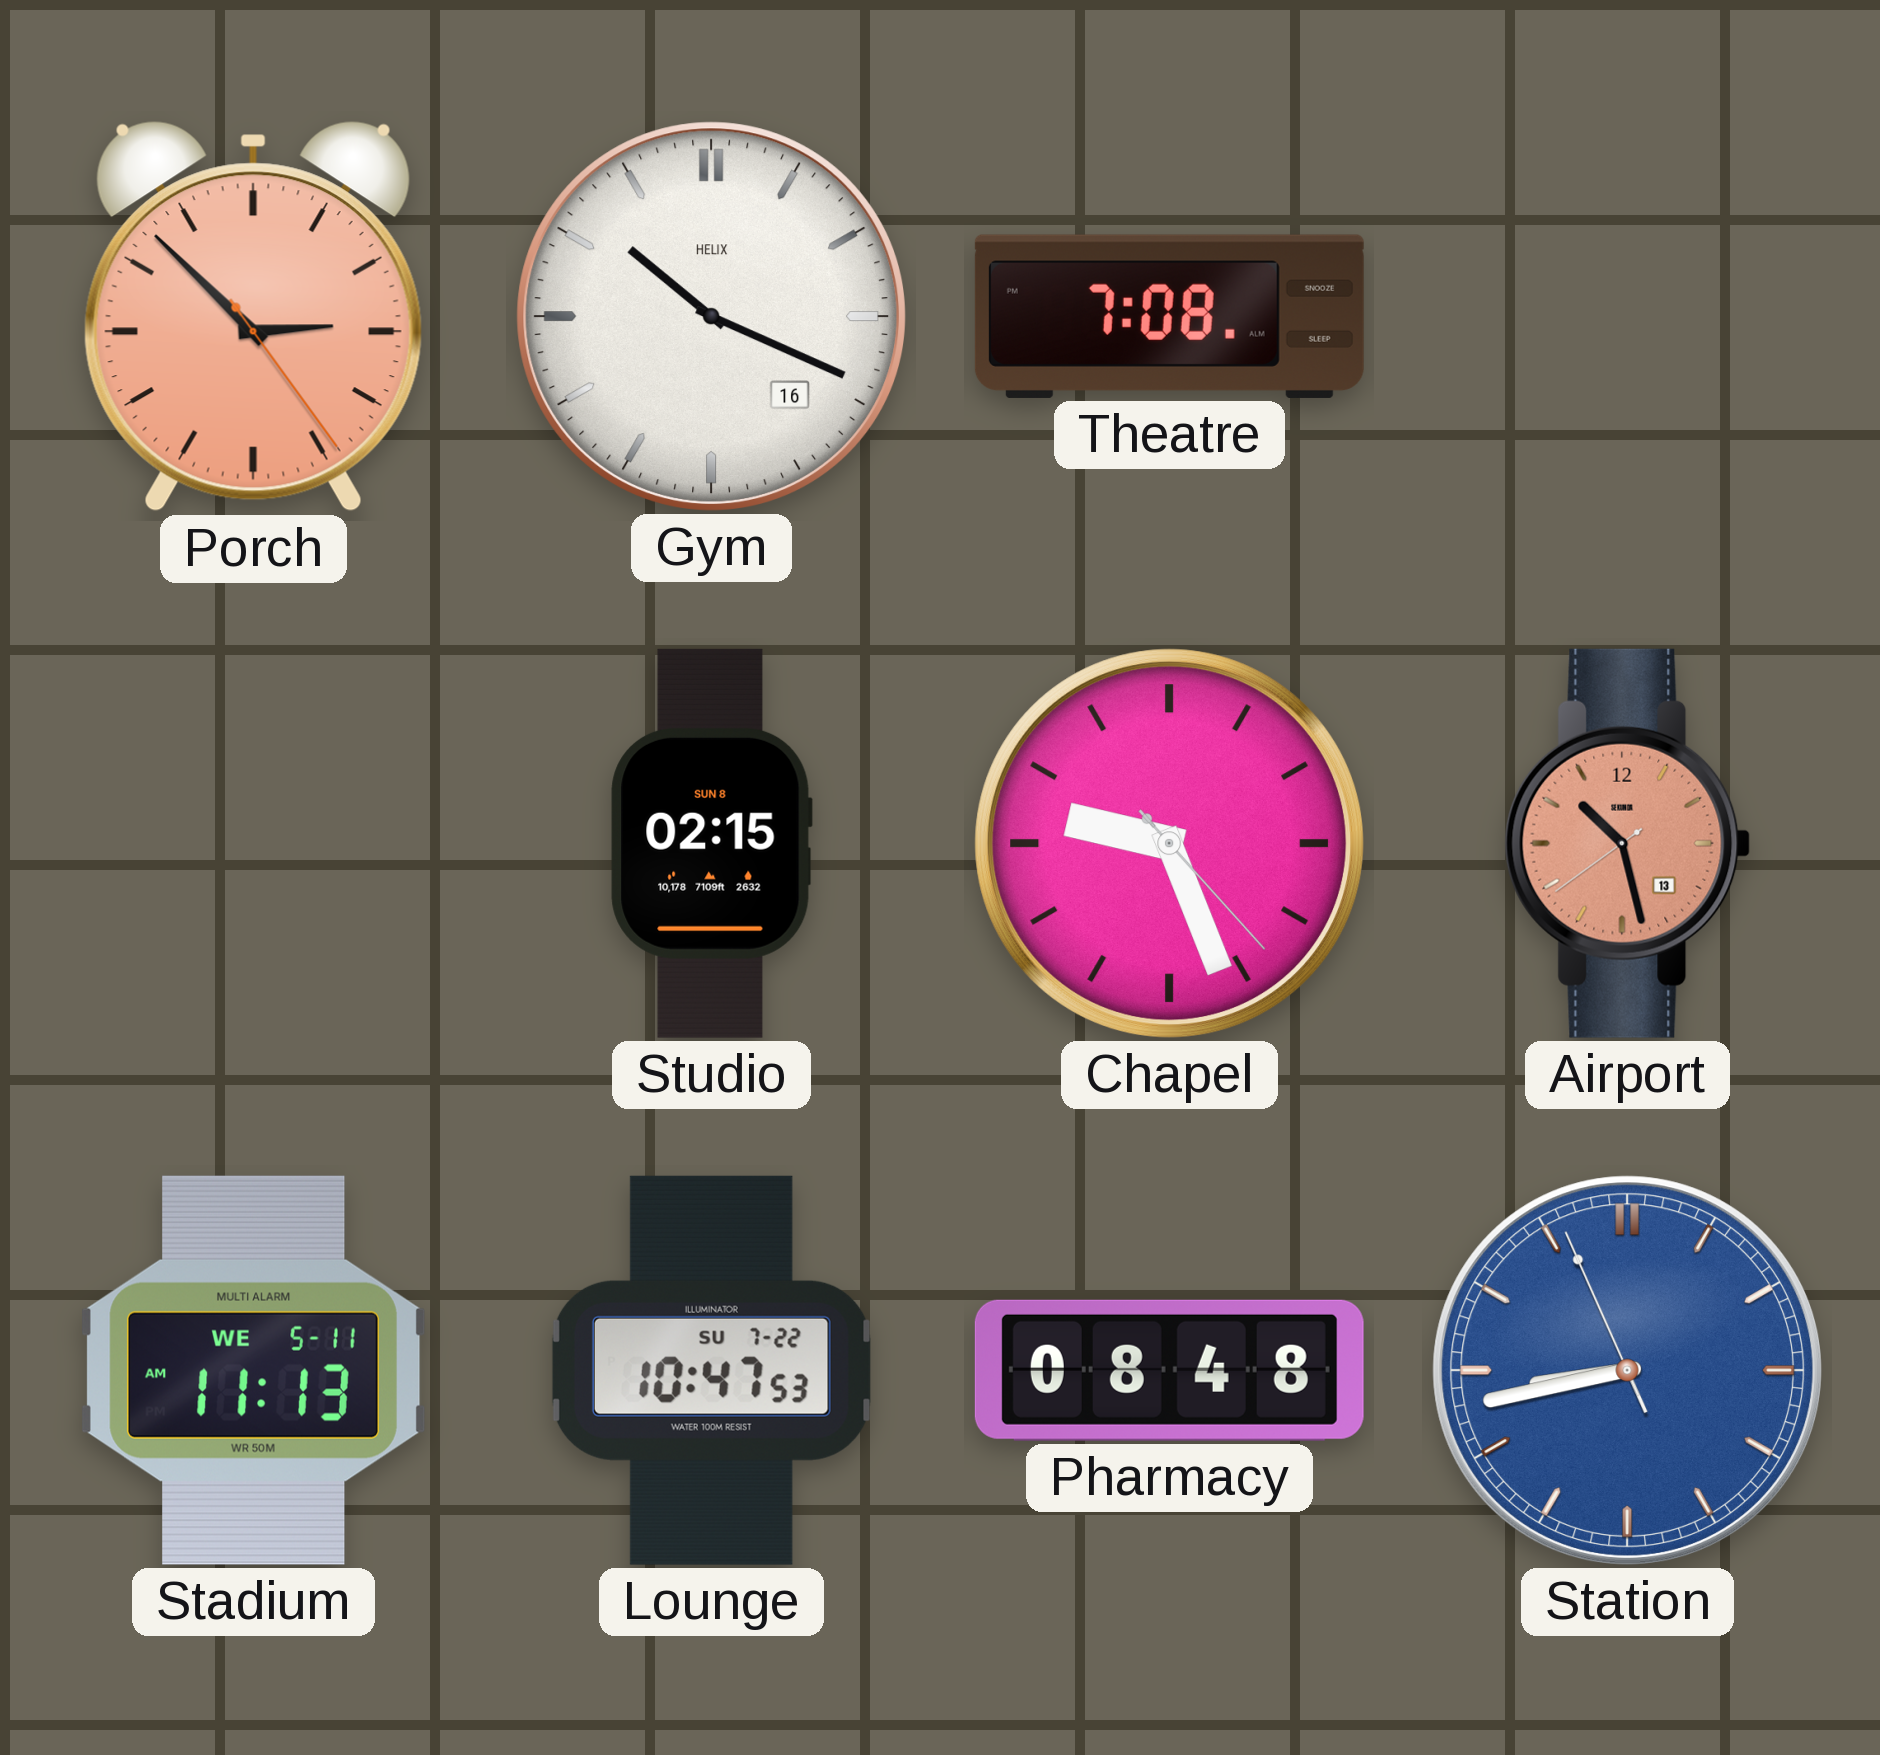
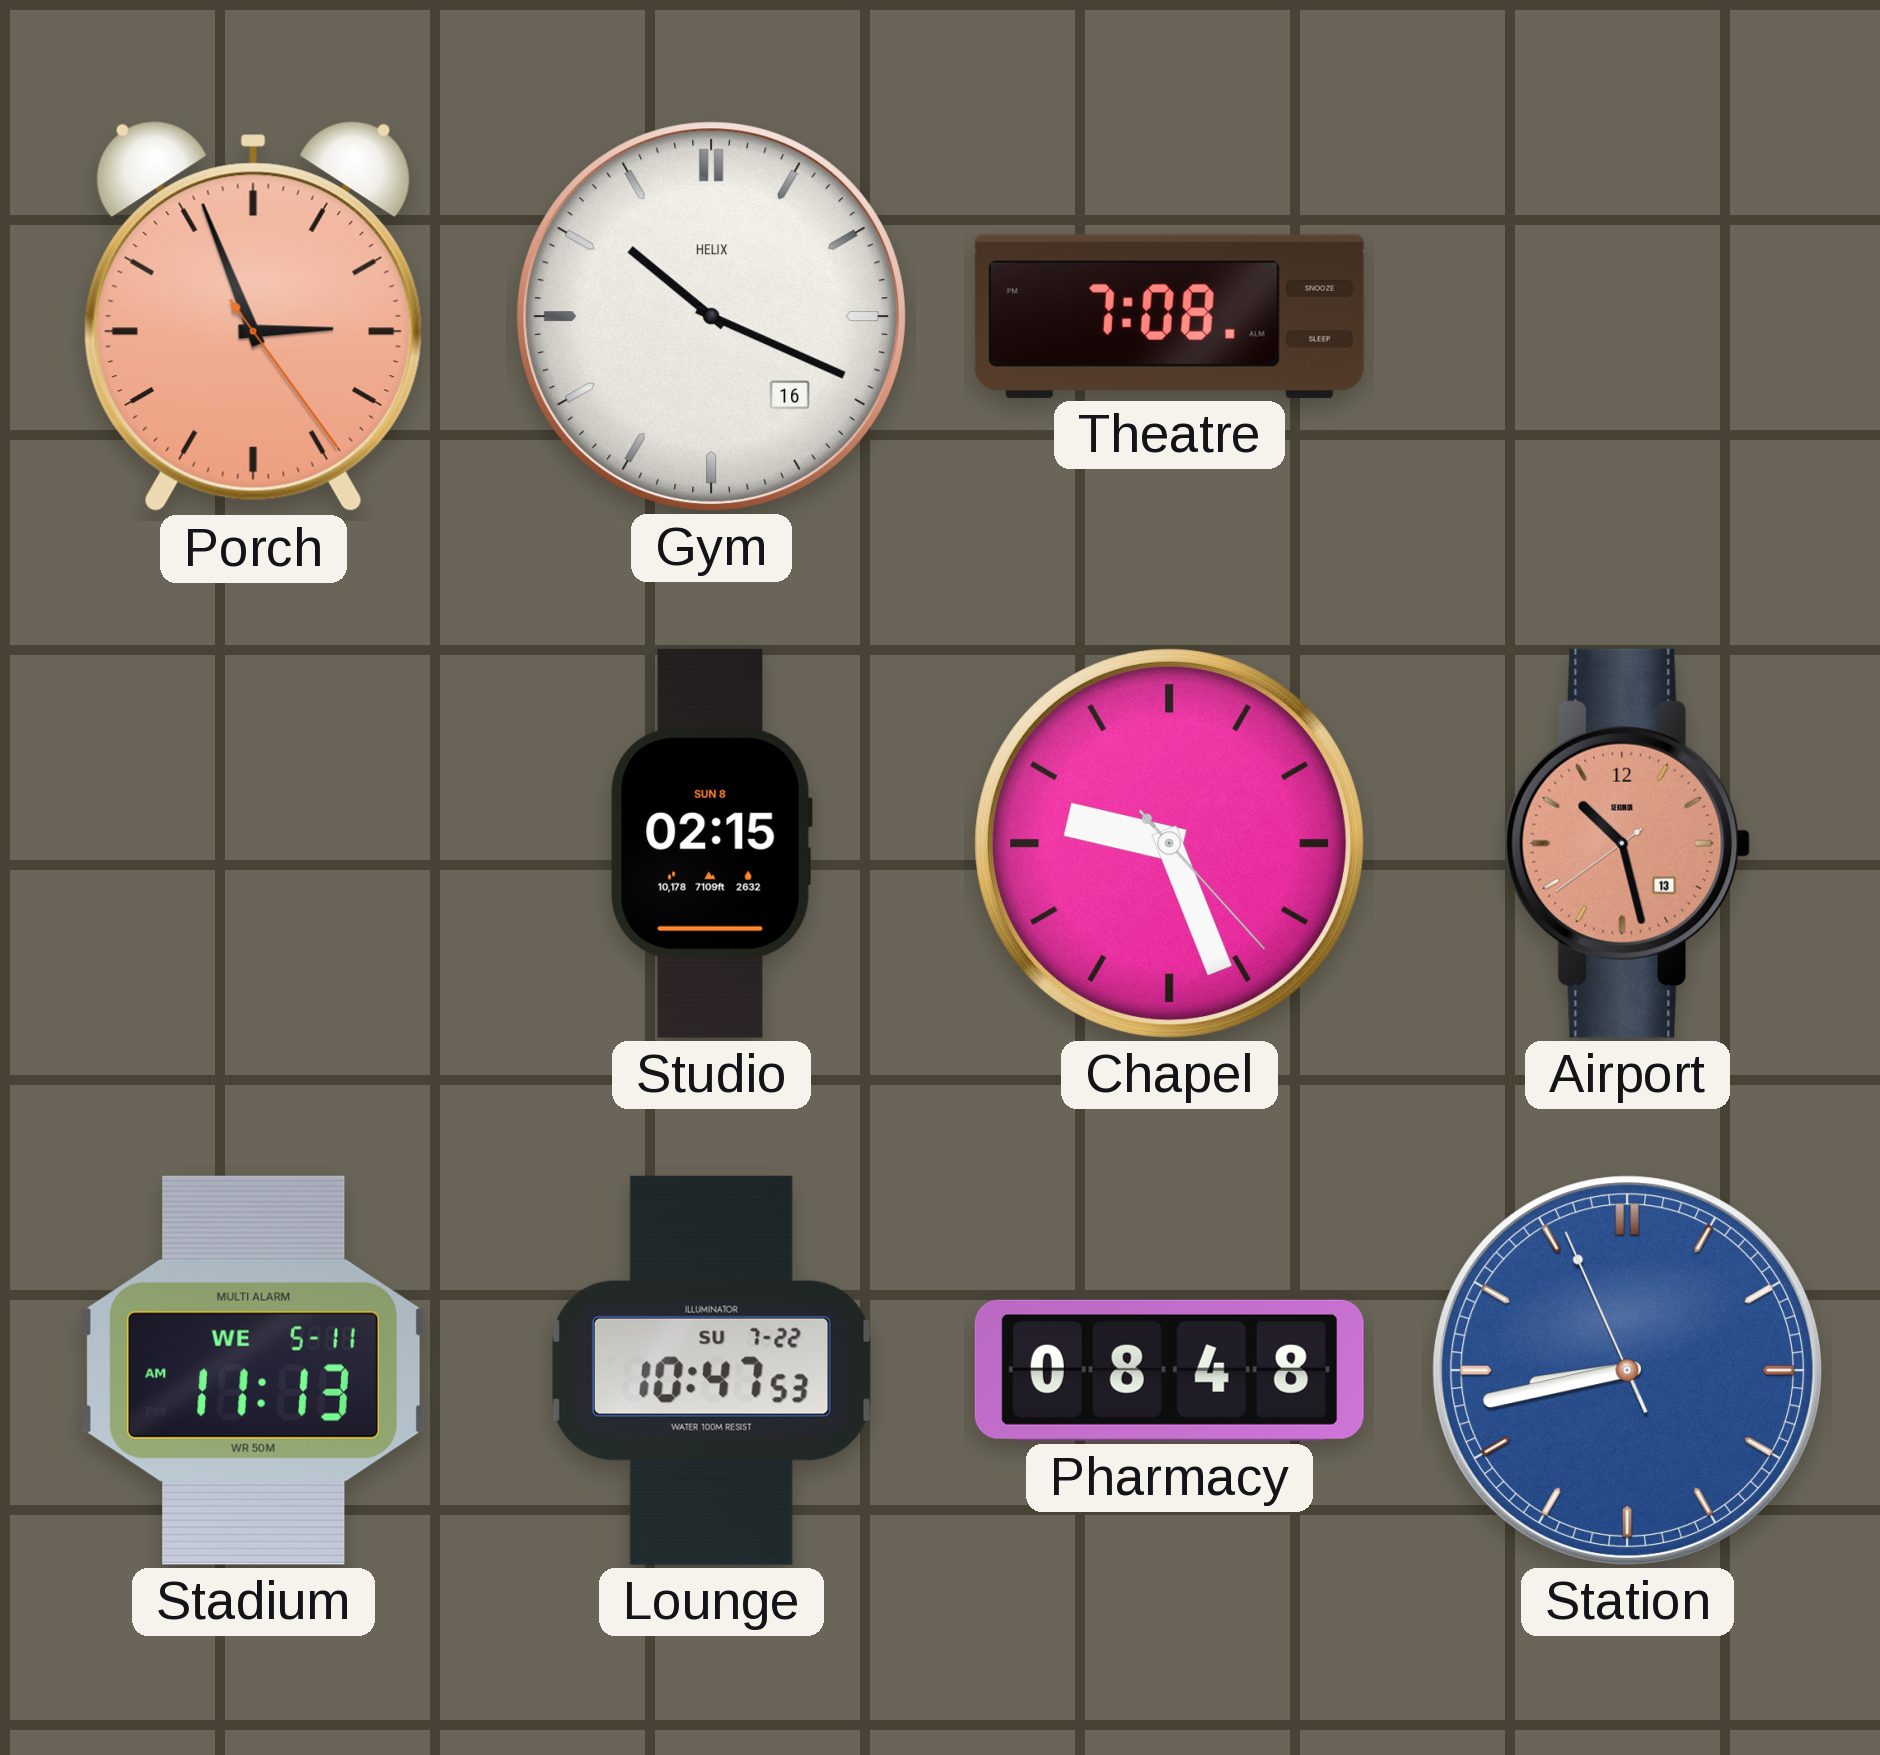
Porch: 2:52 -> 2:56
